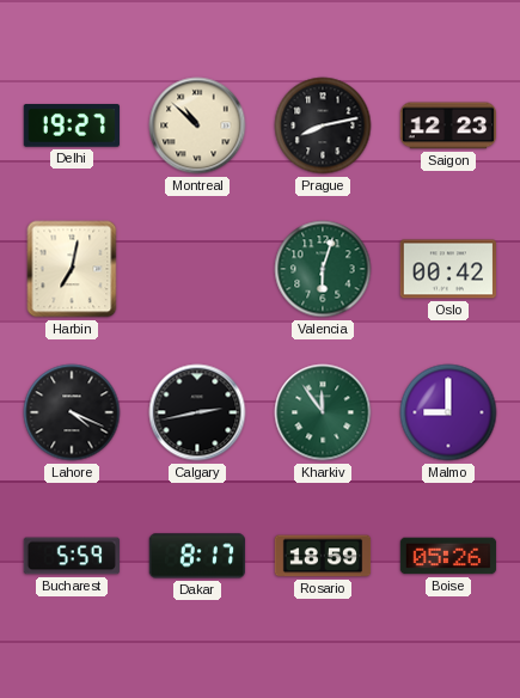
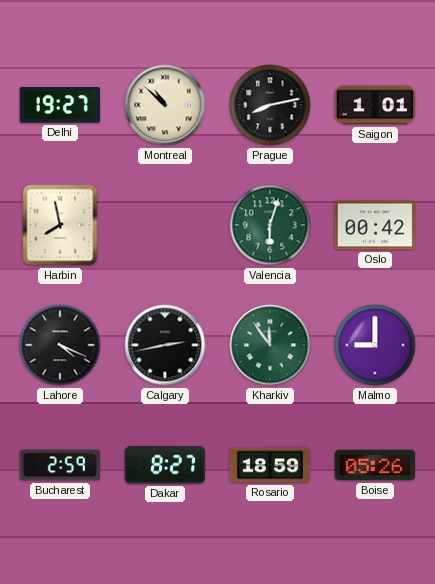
Saigon: 12:23 -> 1:01
Harbin: 7:02 -> 7:58
Bucharest: 5:59 -> 2:59
Dakar: 8:17 -> 8:27
